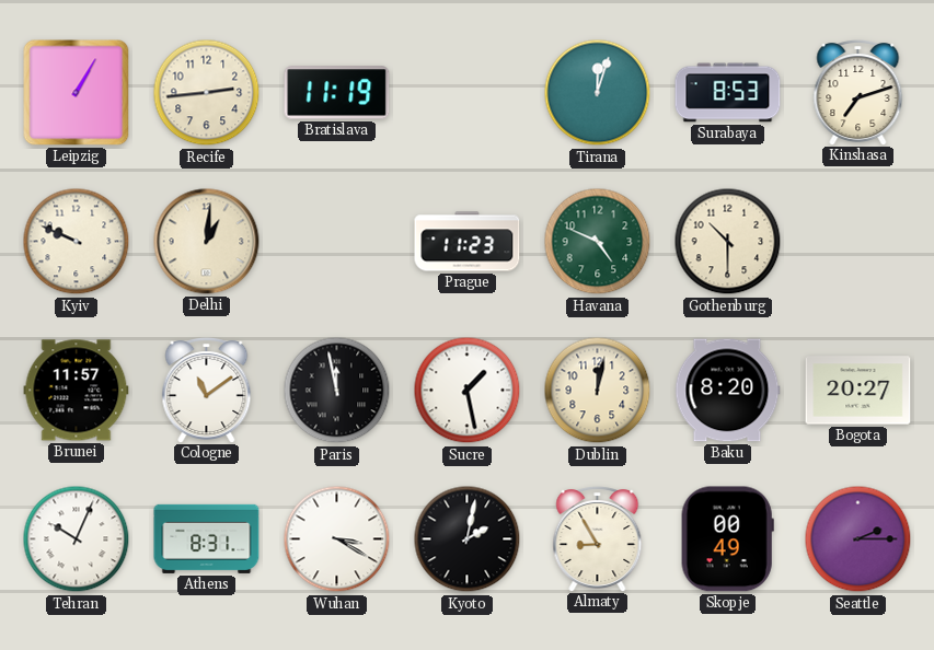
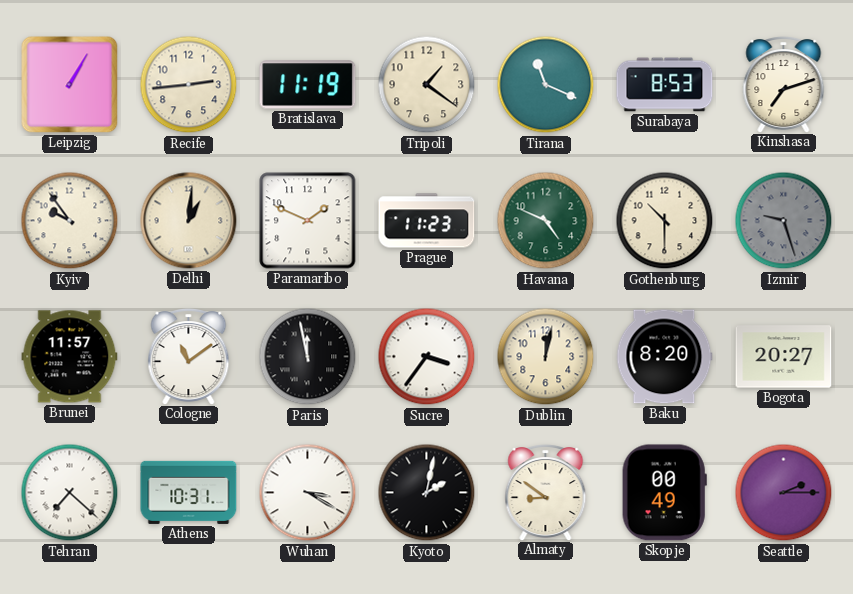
Tripoli: none -> 1:21
Tirana: 12:03 -> 11:19
Kyiv: 9:49 -> 9:54
Paramaribo: none -> 1:49
Izmir: none -> 9:27
Sucre: 1:28 -> 3:36
Tehran: 10:04 -> 7:22
Athens: 8:31 -> 10:31
Almaty: 8:55 -> 8:51
